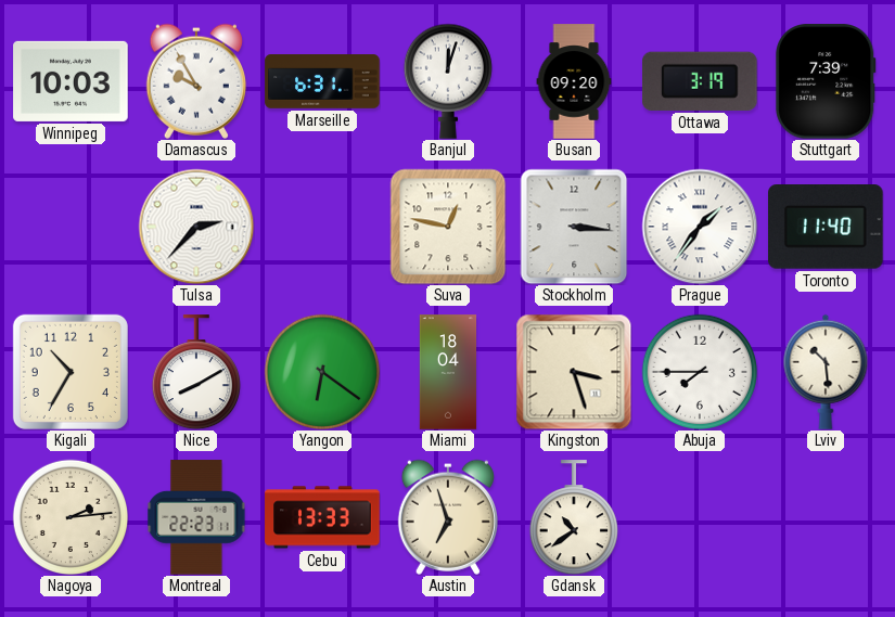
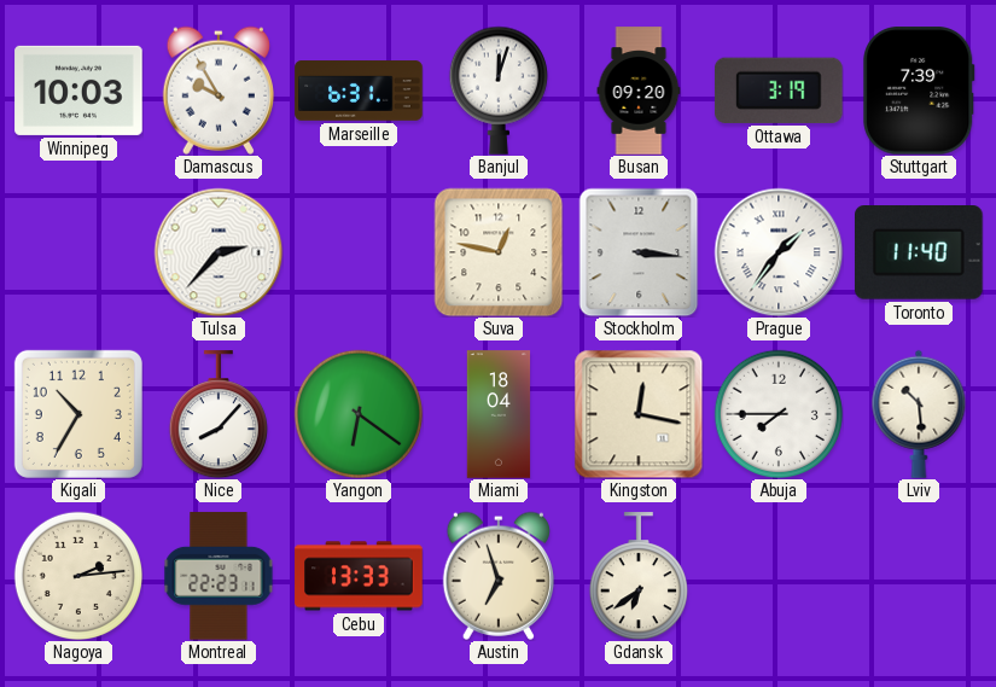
Nice: 8:10 -> 8:07
Kingston: 3:27 -> 12:17
Gdansk: 10:39 -> 6:39
